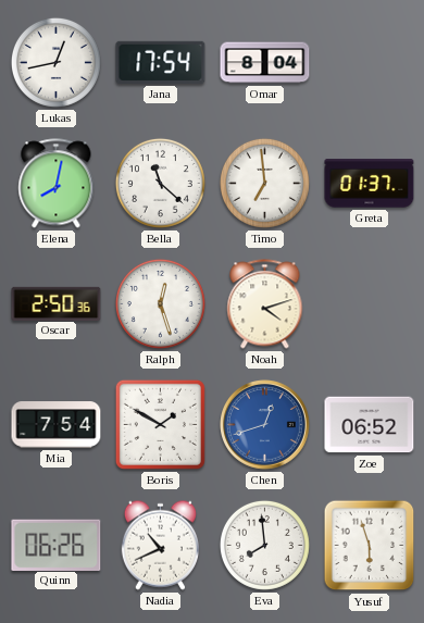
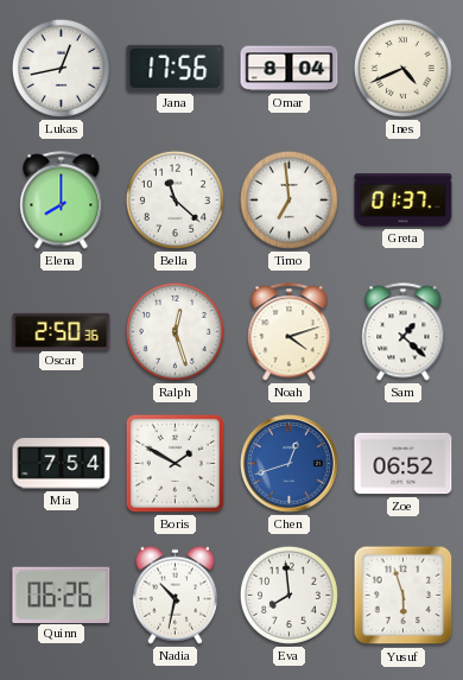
Jana: 17:54 -> 17:56
Ines: none -> 4:41
Elena: 8:02 -> 8:00
Sam: none -> 1:22
Nadia: 10:41 -> 10:32
